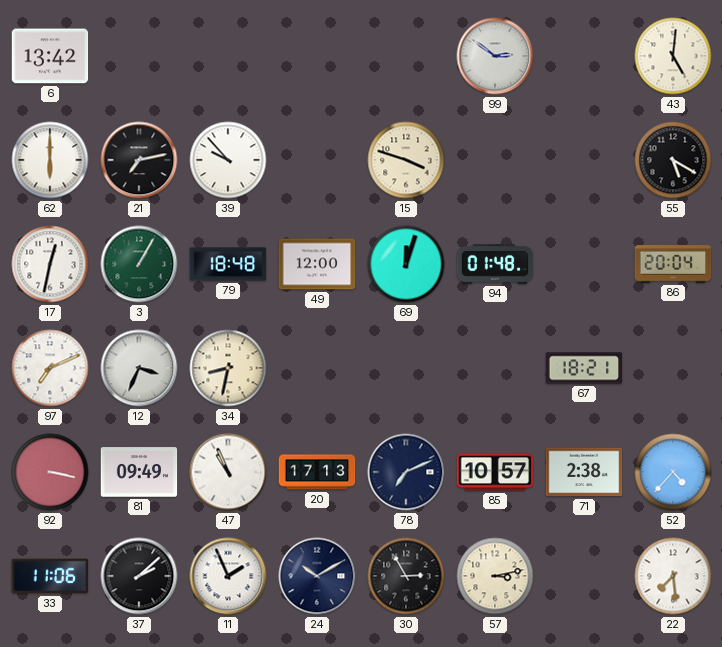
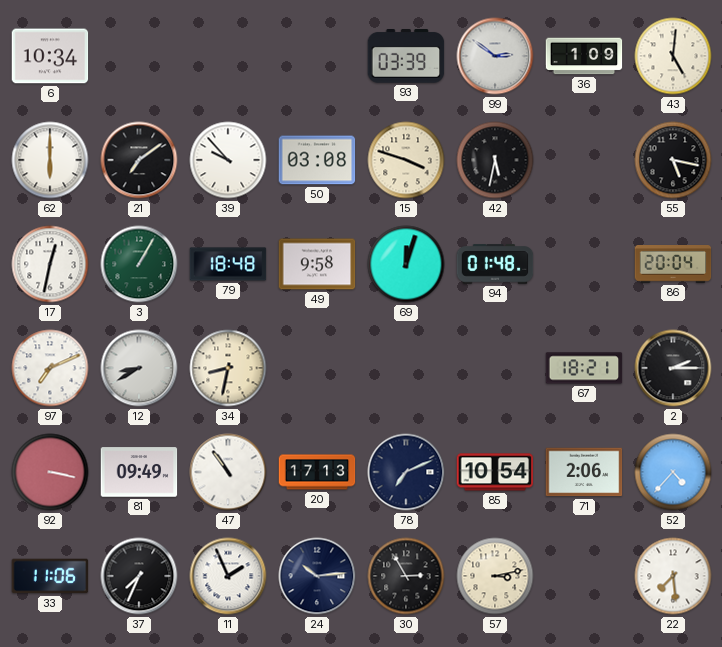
6: 13:42 -> 10:34
93: none -> 03:39
36: none -> 1:09
21: 7:13 -> 7:09
50: none -> 03:08
42: none -> 5:32
55: 5:20 -> 5:17
49: 12:00 -> 9:58
12: 3:34 -> 8:40
2: none -> 2:15
47: 10:56 -> 10:54
85: 10:57 -> 10:54
71: 2:38 -> 2:06
37: 2:08 -> 7:34
24: 10:10 -> 10:14
